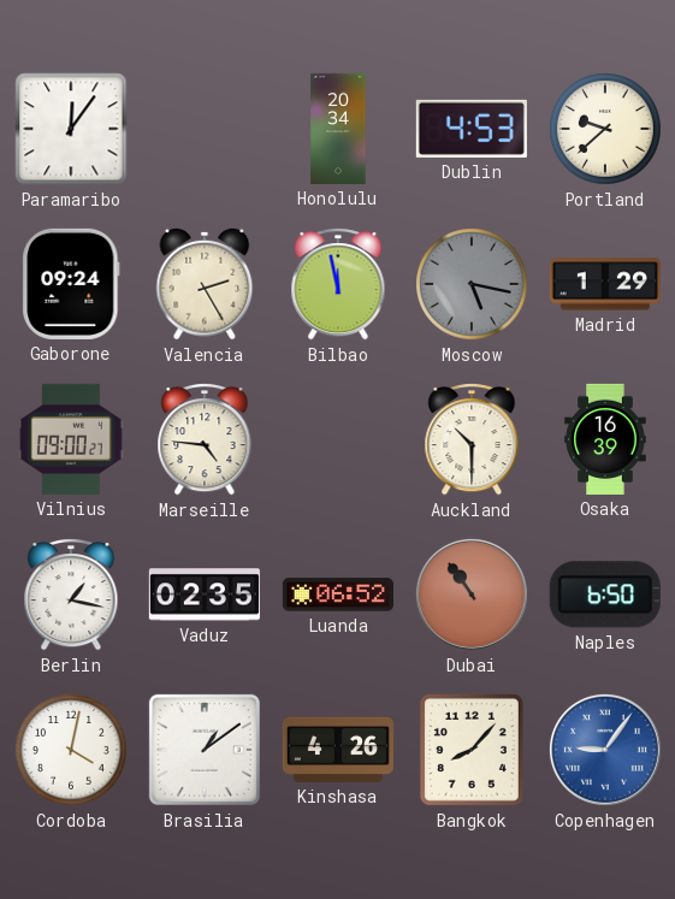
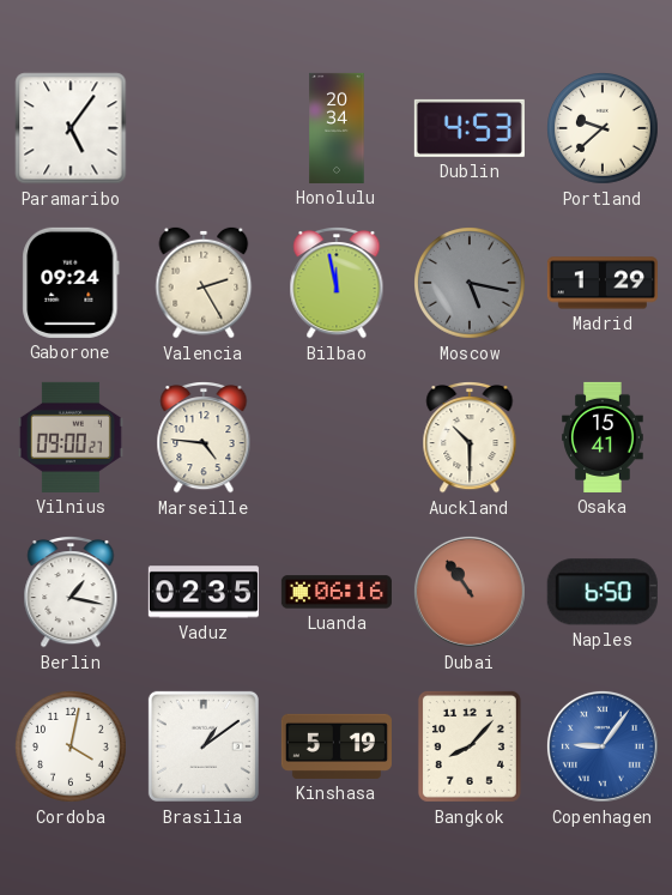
Paramaribo: 12:06 -> 5:06
Osaka: 16:39 -> 15:41
Luanda: 06:52 -> 06:16
Kinshasa: 4:26 -> 5:19
